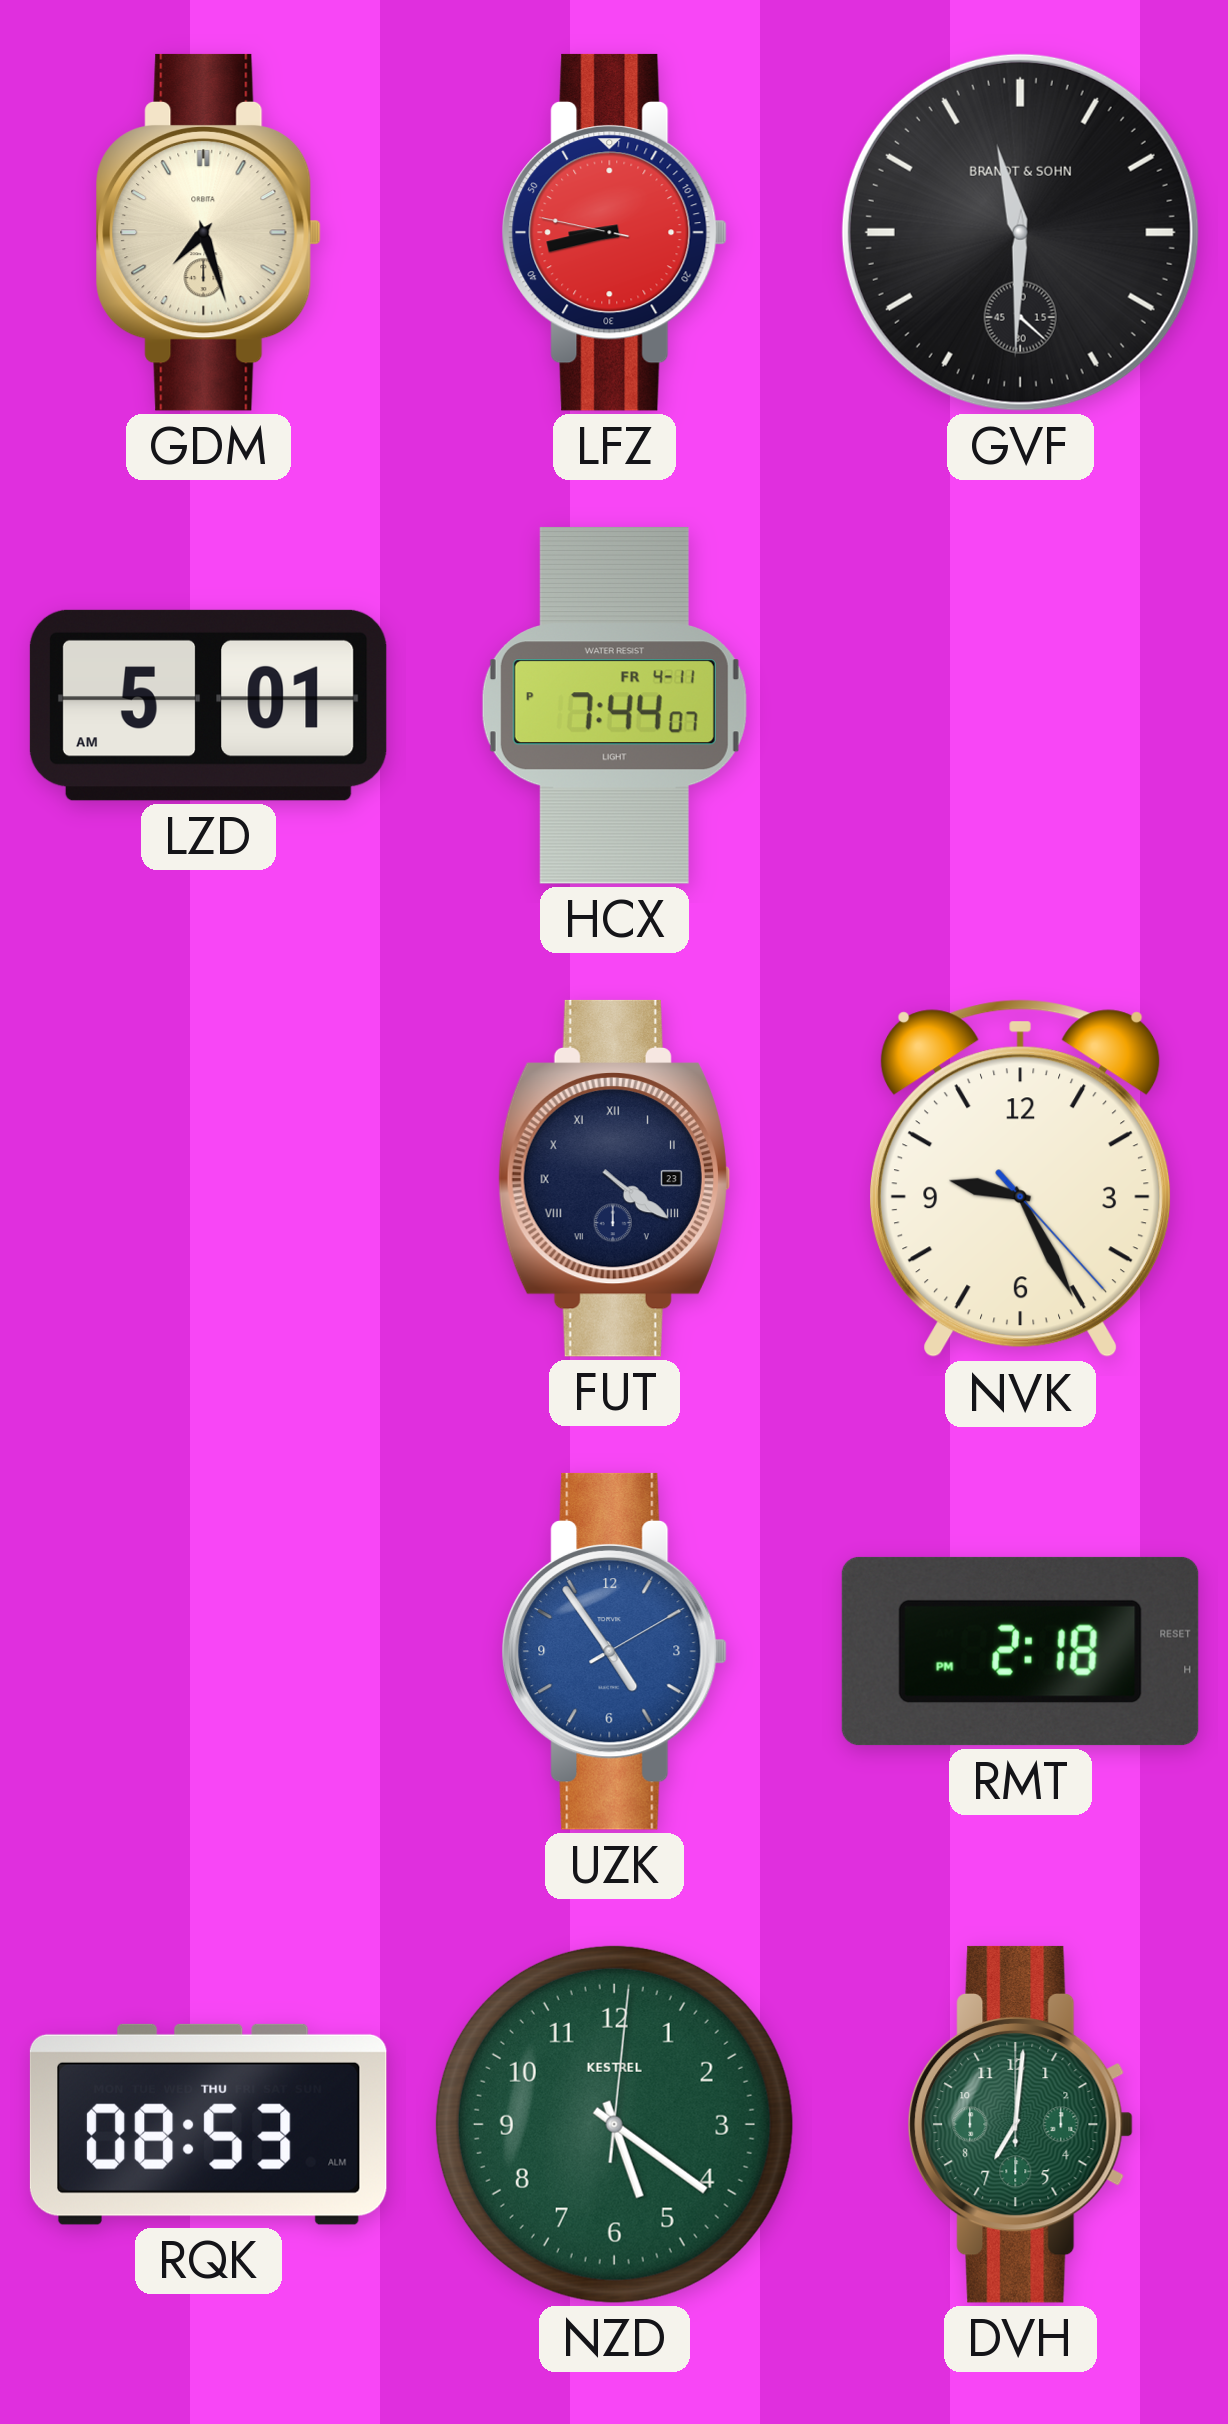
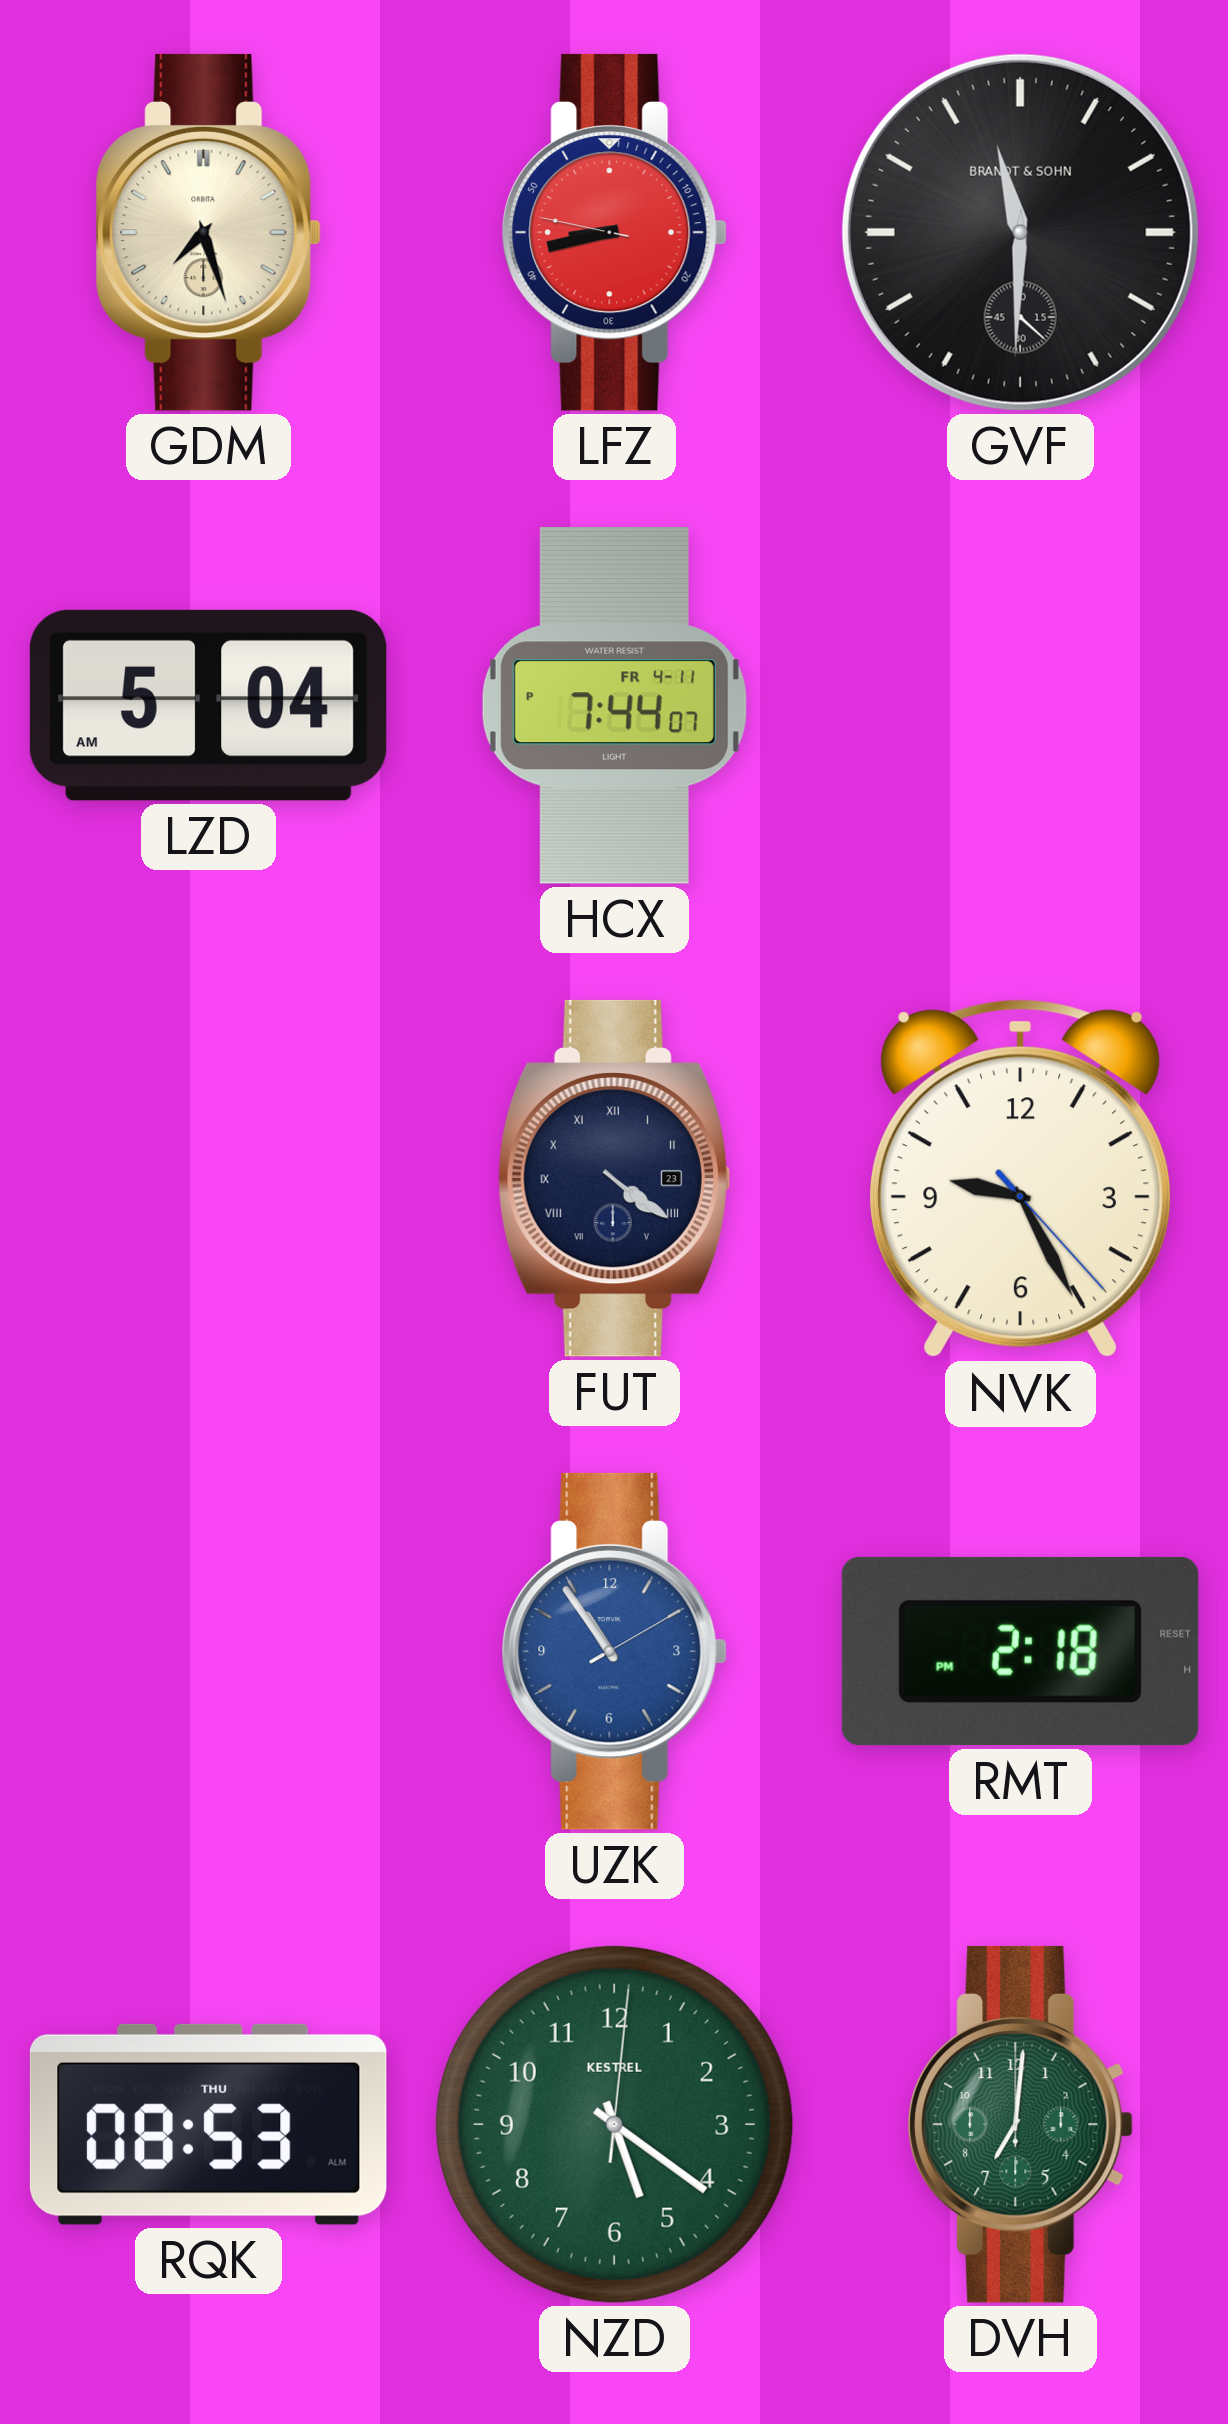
LZD: 5:01 -> 5:04
UZK: 4:54 -> 10:54
